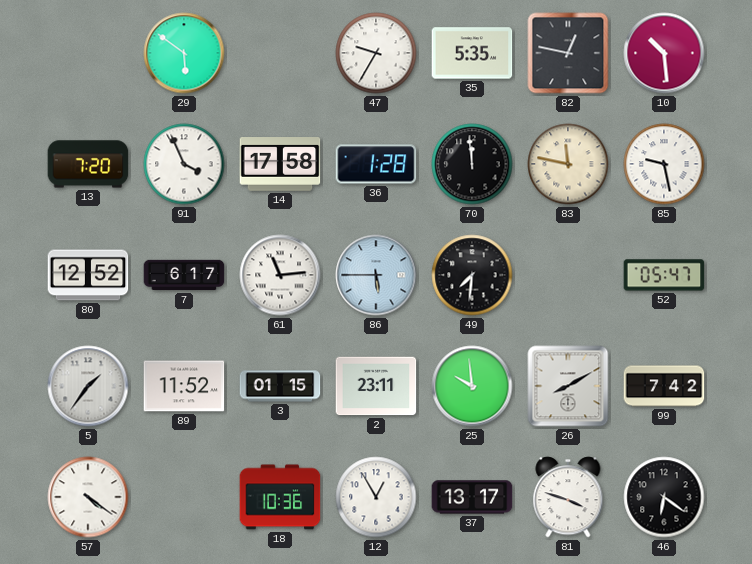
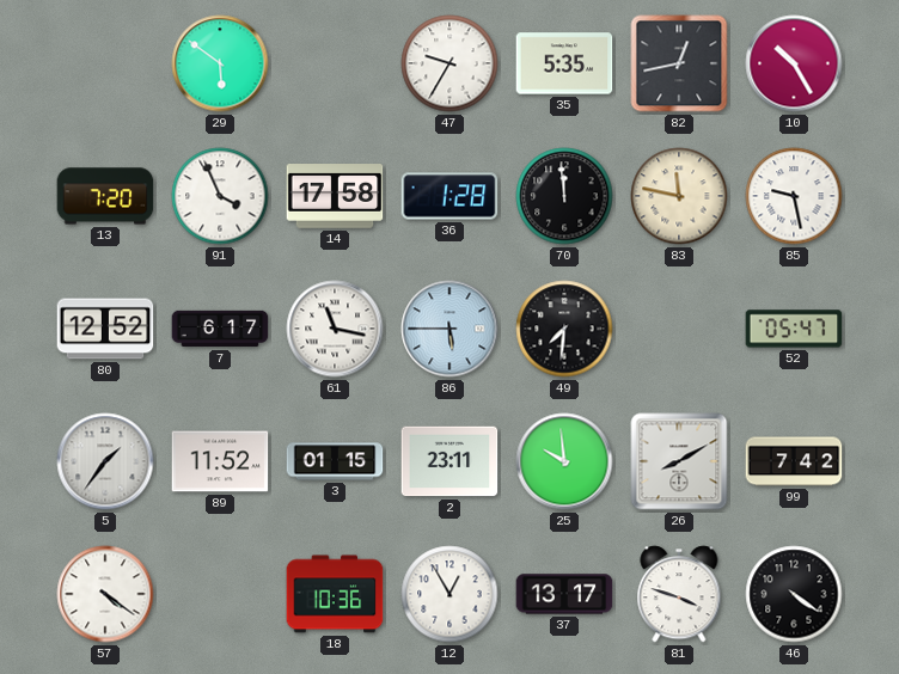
82: 12:47 -> 12:43
10: 10:29 -> 10:25
61: 11:14 -> 11:17
46: 6:21 -> 4:21
